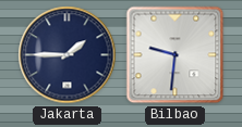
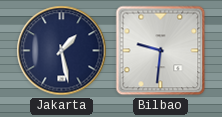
Jakarta: 1:45 -> 1:28
